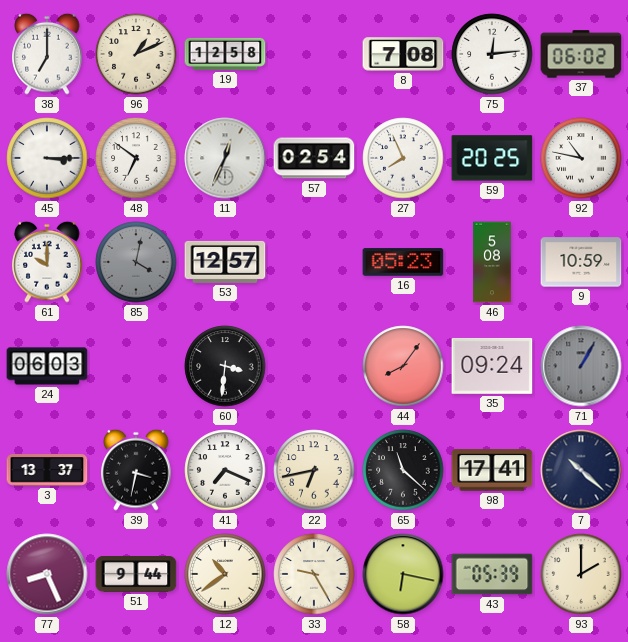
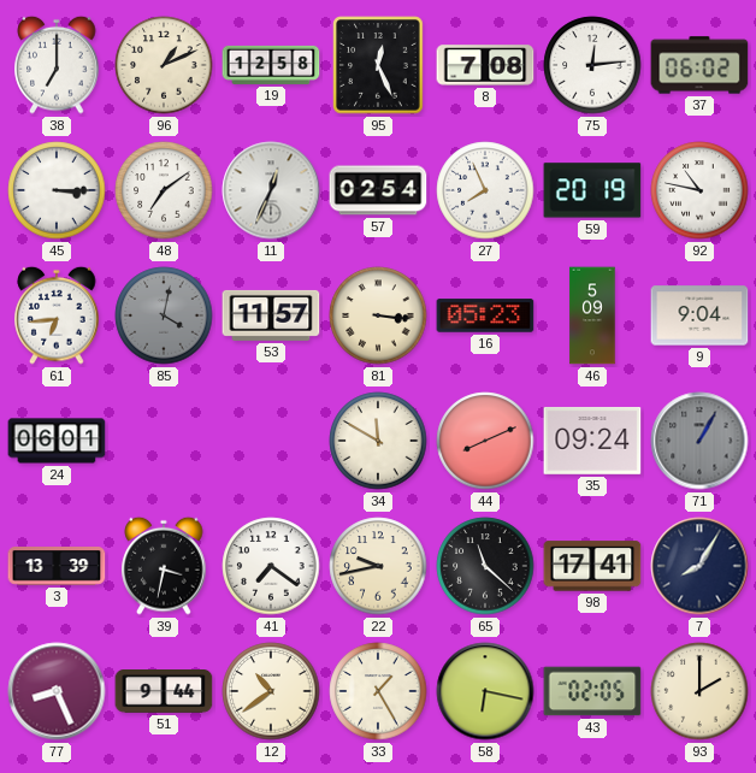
95: none -> 12:26
48: 6:51 -> 7:09
59: 20:25 -> 20:19
61: 10:00 -> 6:44
53: 12:57 -> 11:57
81: none -> 3:16
46: 5:08 -> 5:09
9: 10:59 -> 9:04
24: 06:03 -> 06:01
60: 3:31 -> none
34: none -> 11:50
44: 8:06 -> 8:11
3: 13:37 -> 13:39
41: 7:19 -> 7:21
22: 6:43 -> 9:43
7: 10:22 -> 8:05
33: 9:25 -> 1:25
43: 05:39 -> 02:05
